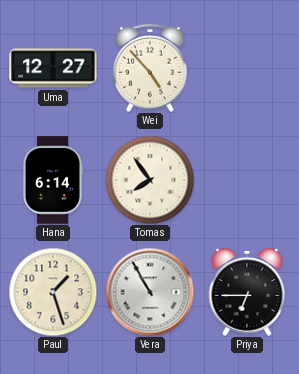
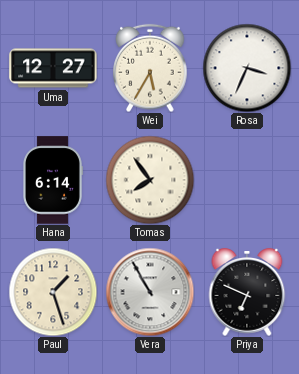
Wei: 4:53 -> 5:35
Rosa: none -> 3:34
Priya: 6:45 -> 6:49
